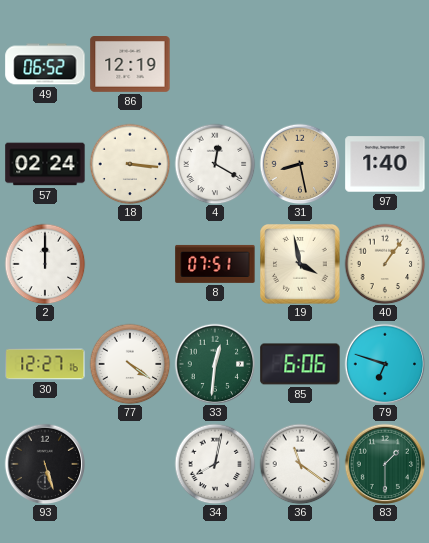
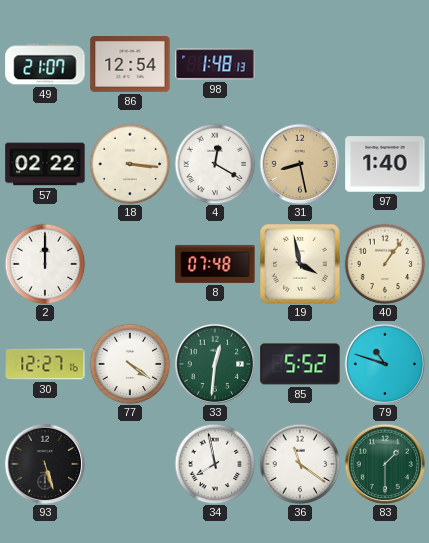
49: 06:52 -> 21:07
86: 12:19 -> 12:54
98: none -> 1:48
57: 02:24 -> 02:22
8: 07:51 -> 07:48
85: 6:06 -> 5:52
79: 6:48 -> 10:48
34: 8:02 -> 7:58
